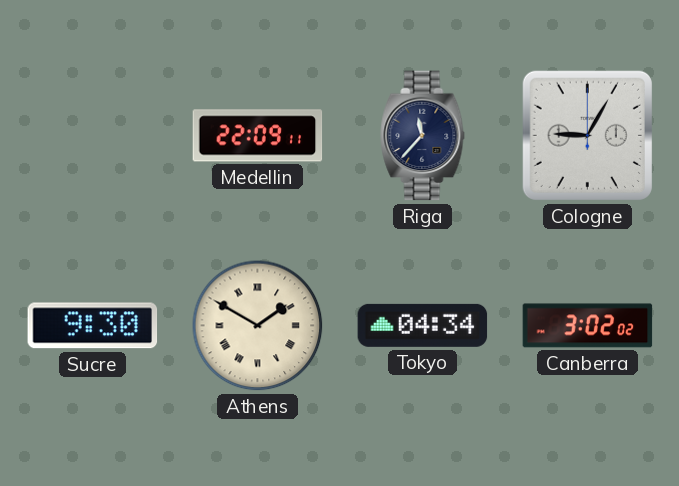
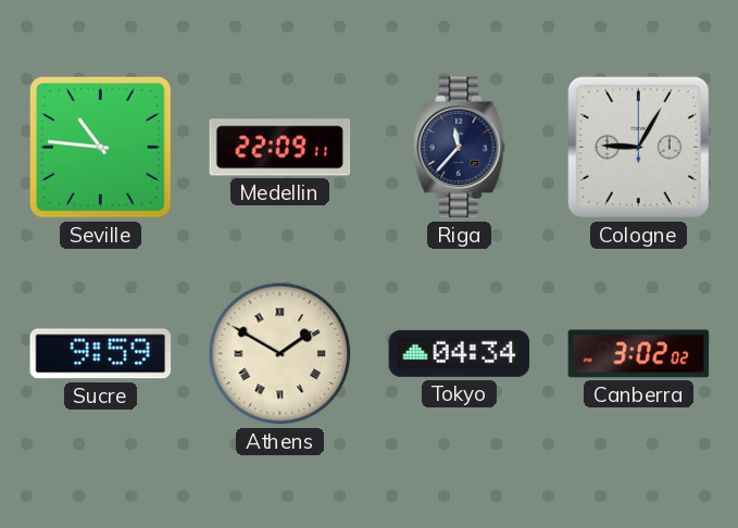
Seville: none -> 10:46
Sucre: 9:30 -> 9:59
